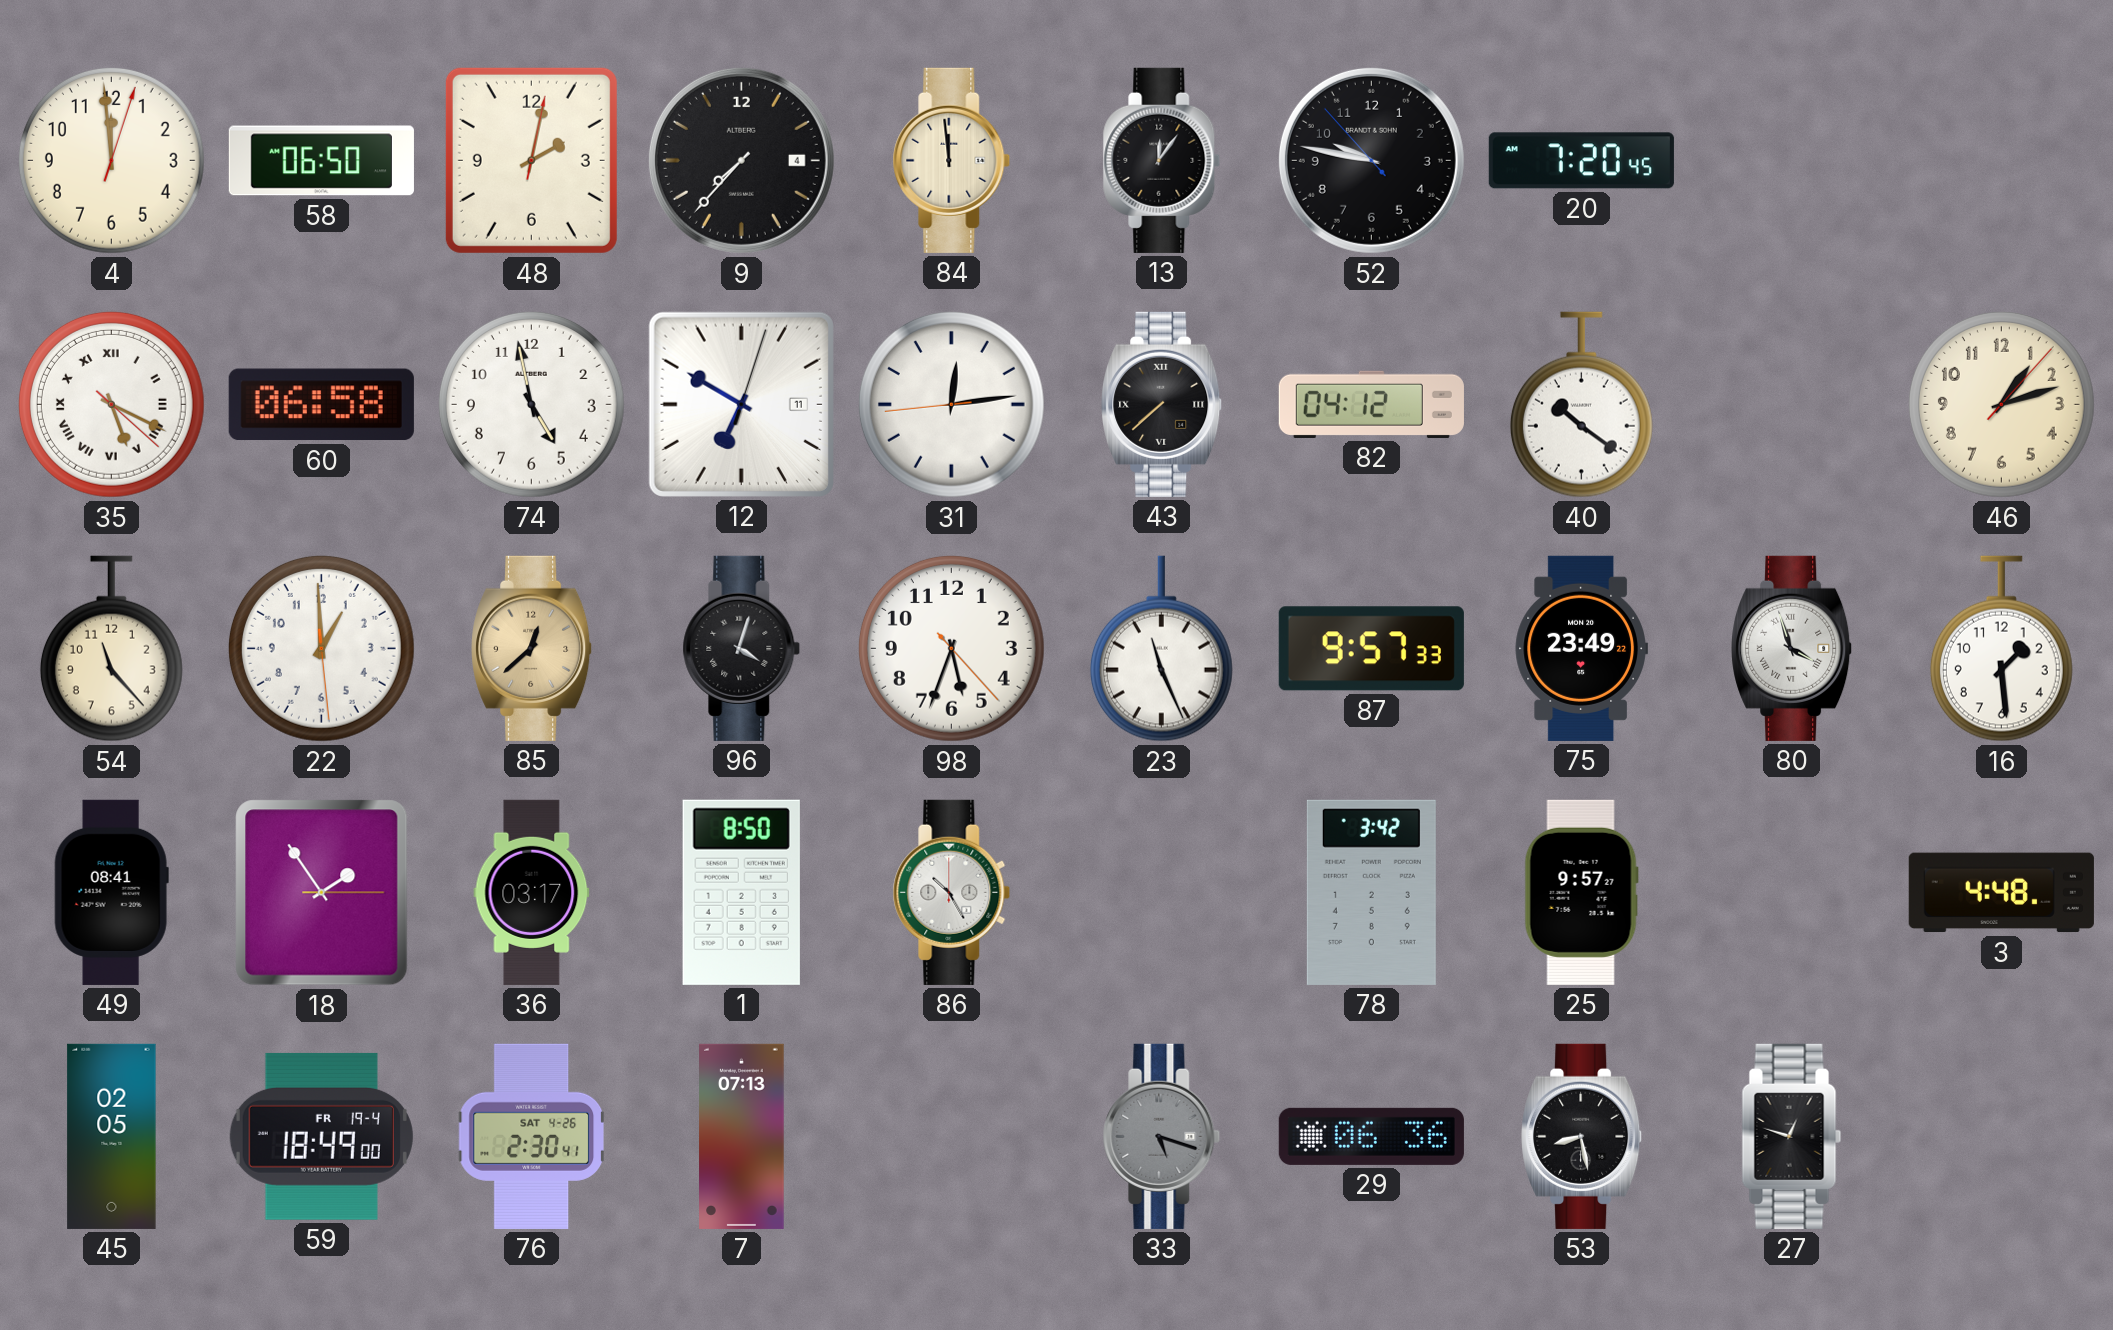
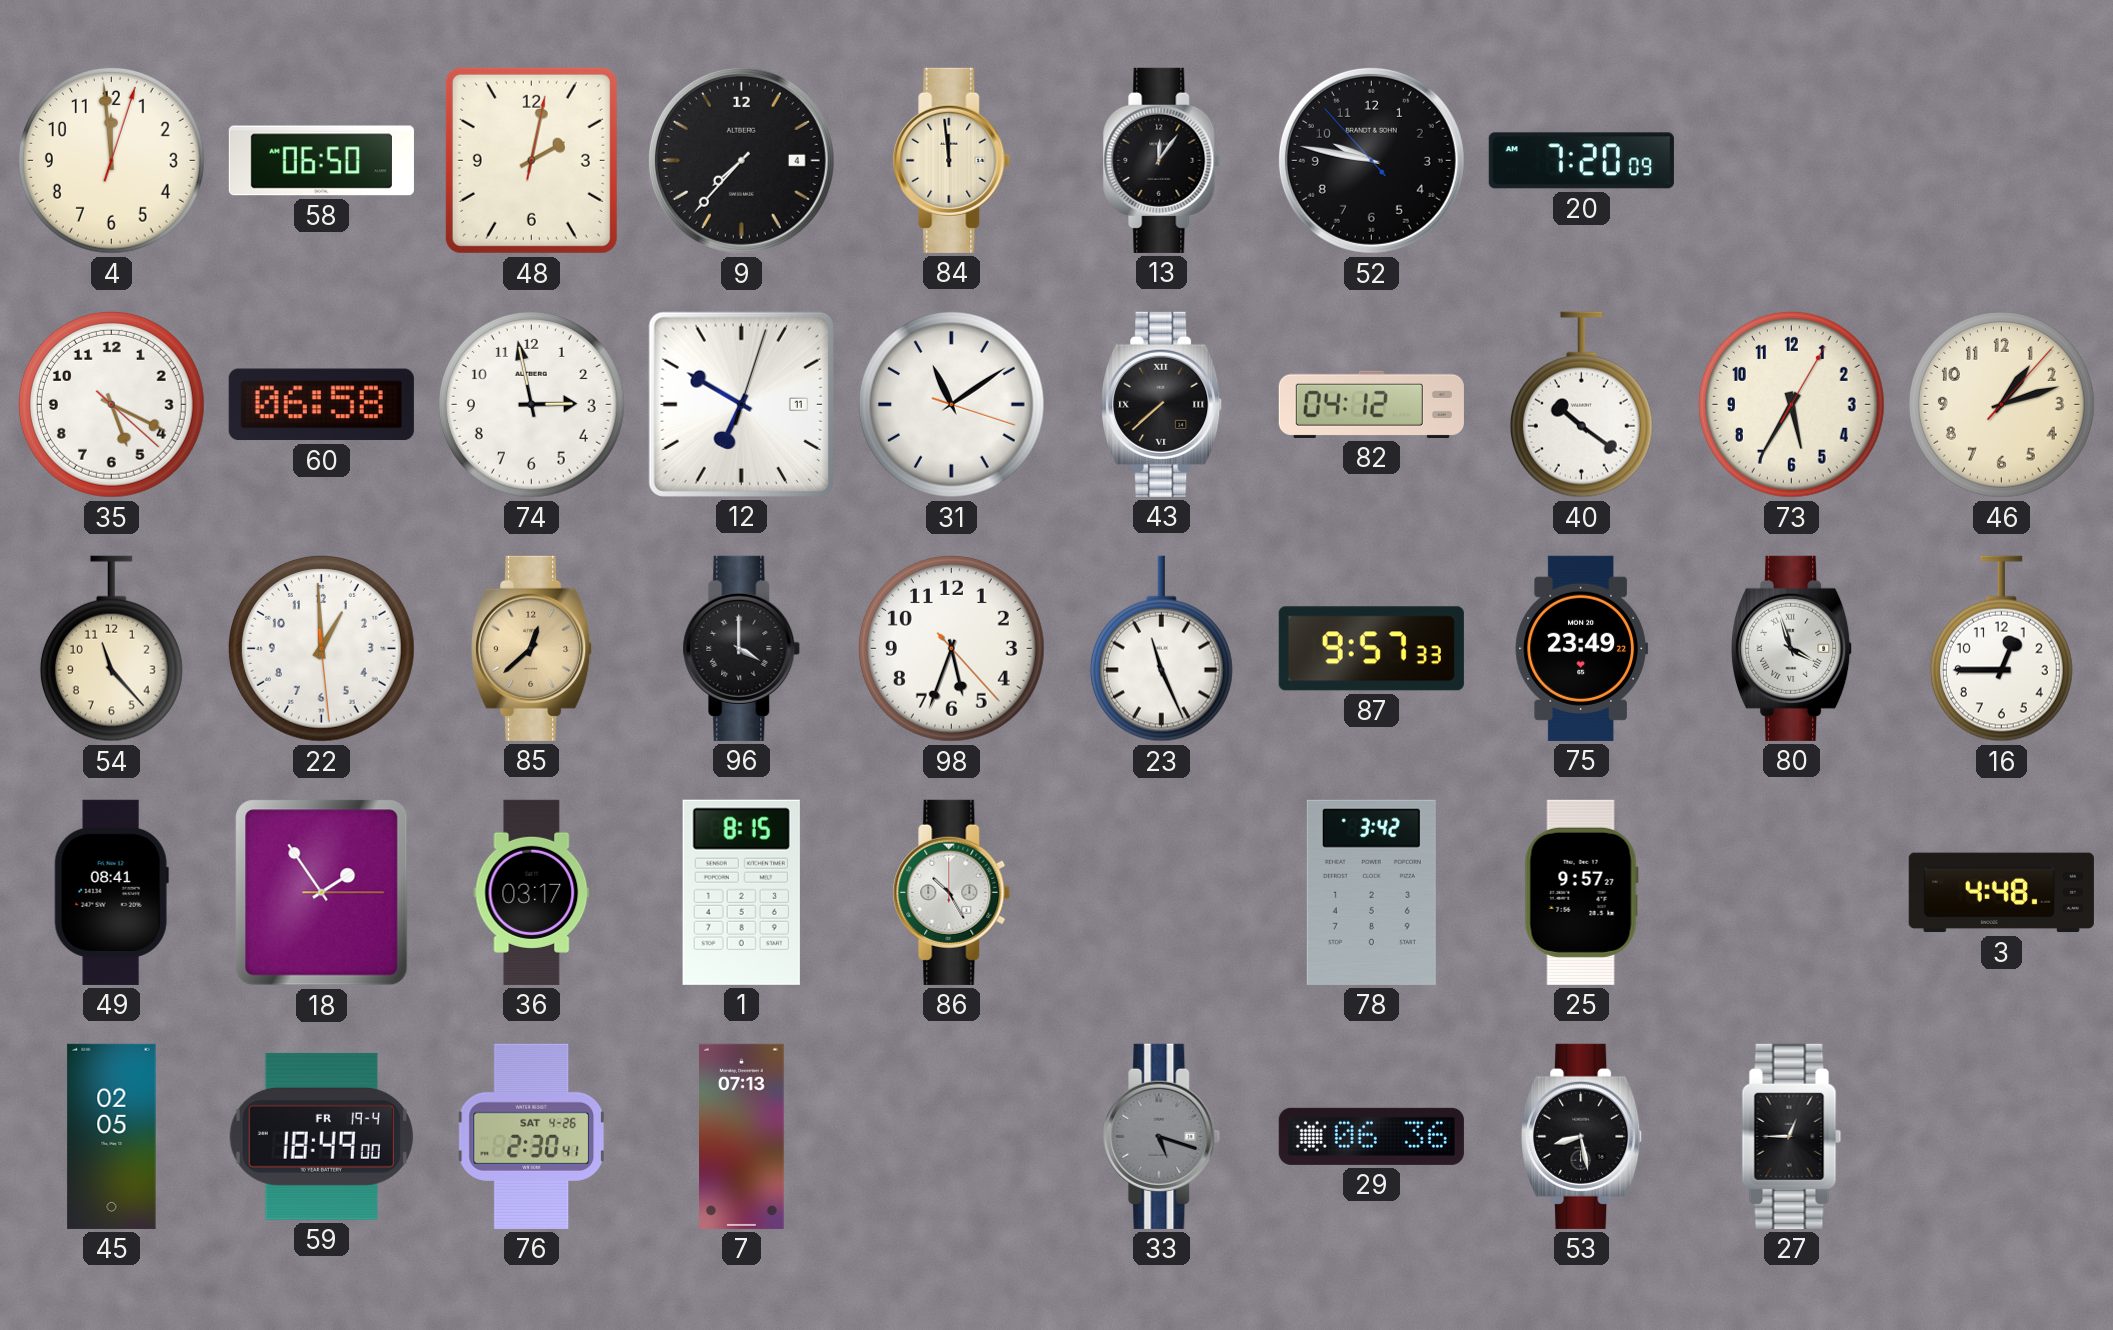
20: 7:20:45 -> 7:20:09
35 numerals: Roman -> Arabic
74: 4:58 -> 2:58
31: 12:13 -> 11:09
73: none -> 5:35
96: 4:03 -> 4:00
16: 1:29 -> 12:45
1: 8:50 -> 8:15
27: 12:48 -> 12:45
